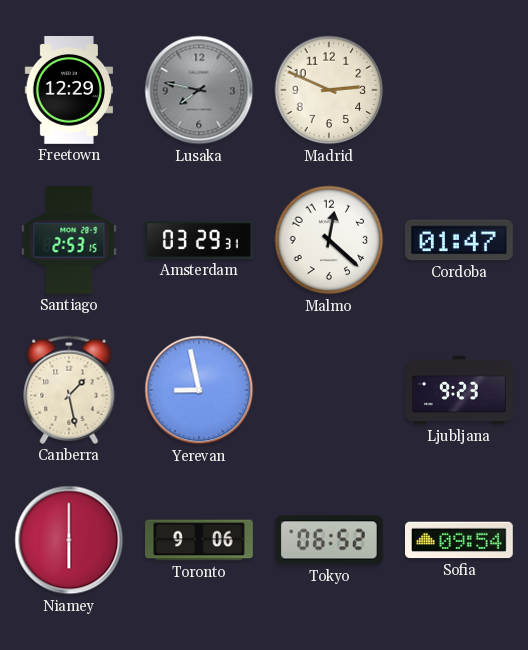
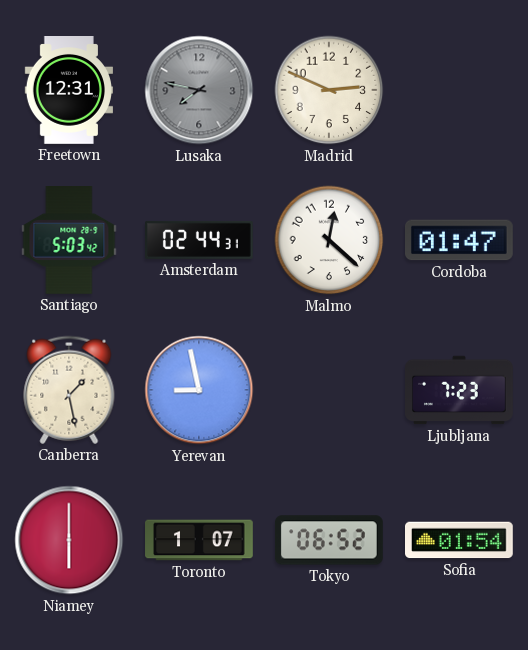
Freetown: 12:29 -> 12:31
Santiago: 2:53 -> 5:03
Amsterdam: 03:29 -> 02:44
Ljubljana: 9:23 -> 7:23
Toronto: 9:06 -> 1:07
Sofia: 09:54 -> 01:54
